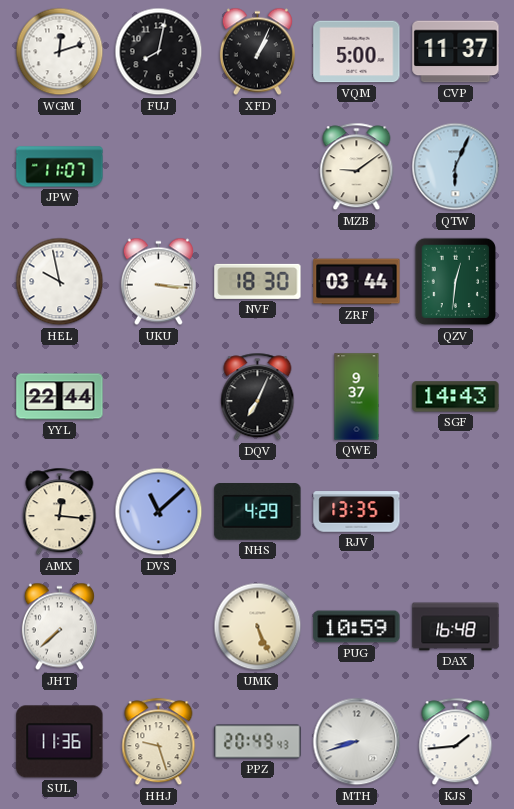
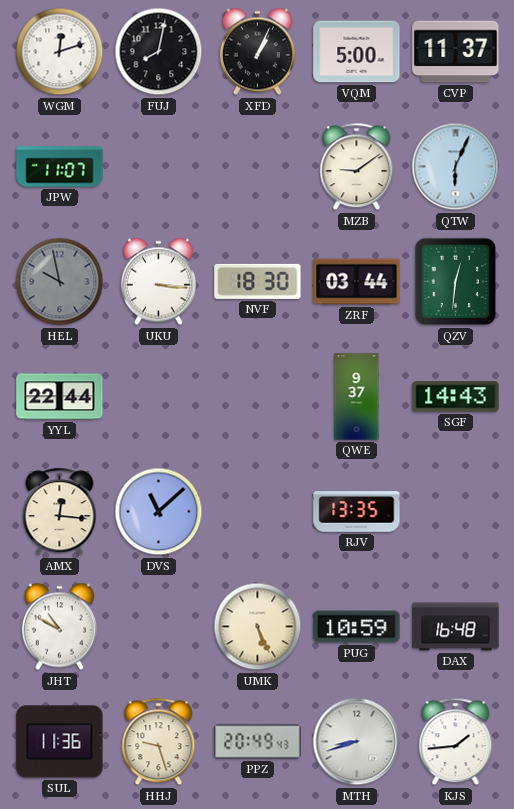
HEL dial: white -> grey
DQV: 7:04 -> none
NHS: 4:29 -> none
JHT: 7:38 -> 10:50
